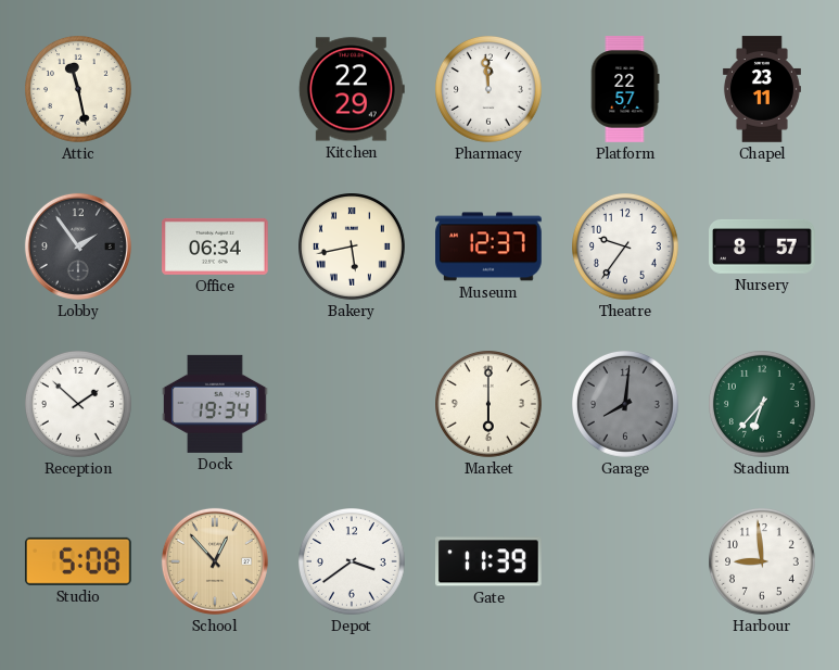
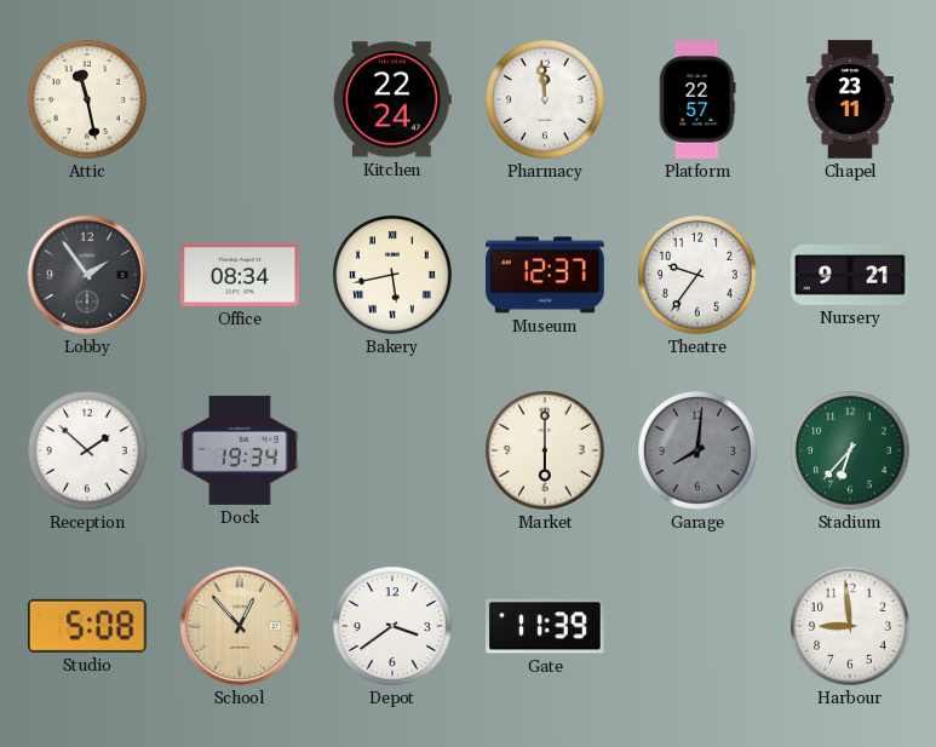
Kitchen: 22:29 -> 22:24
Office: 06:34 -> 08:34
Nursery: 8:57 -> 9:21
